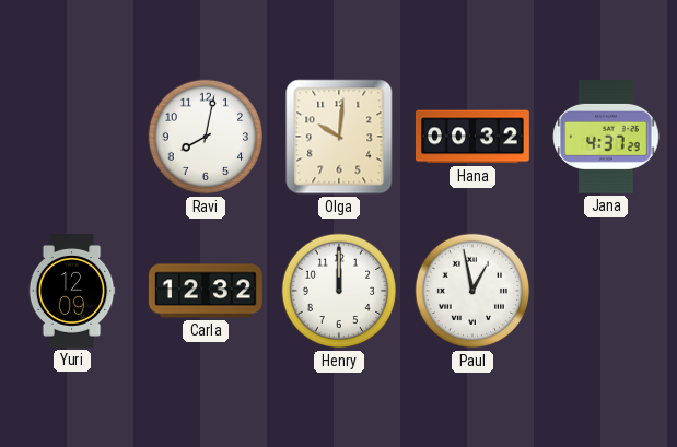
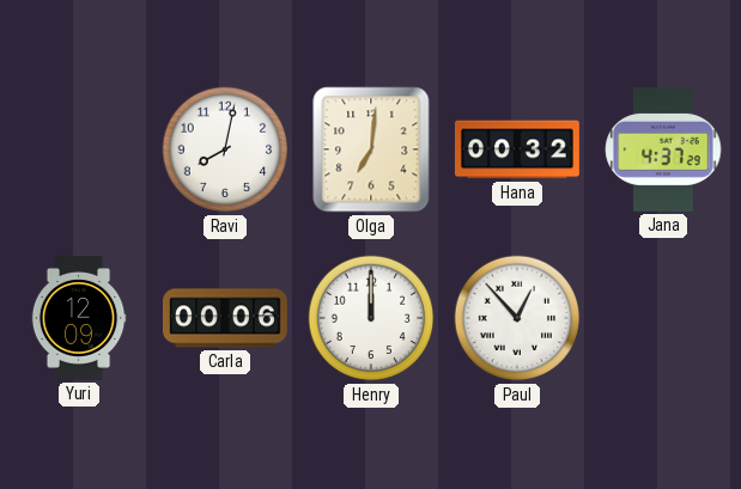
Olga: 10:01 -> 7:01
Carla: 12:32 -> 00:06
Paul: 12:58 -> 12:53
